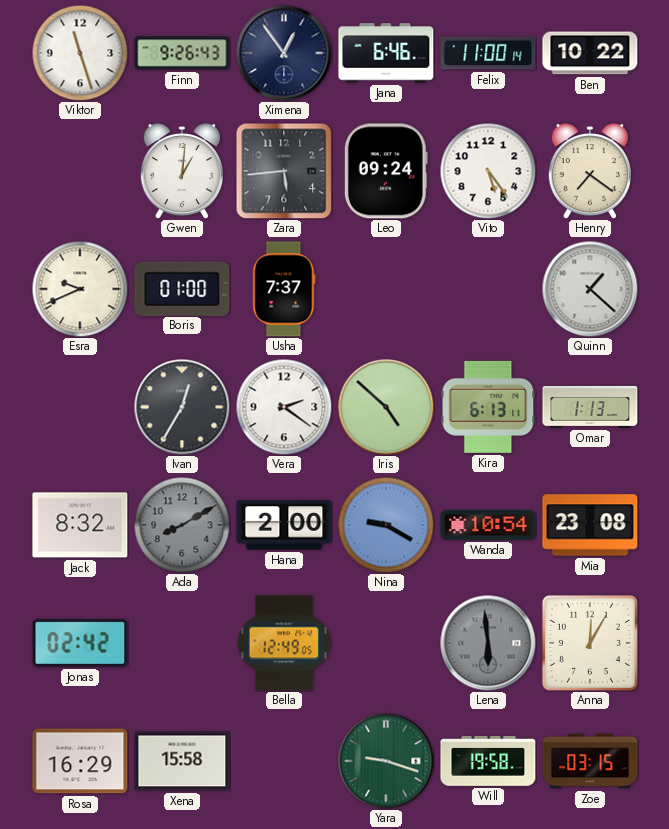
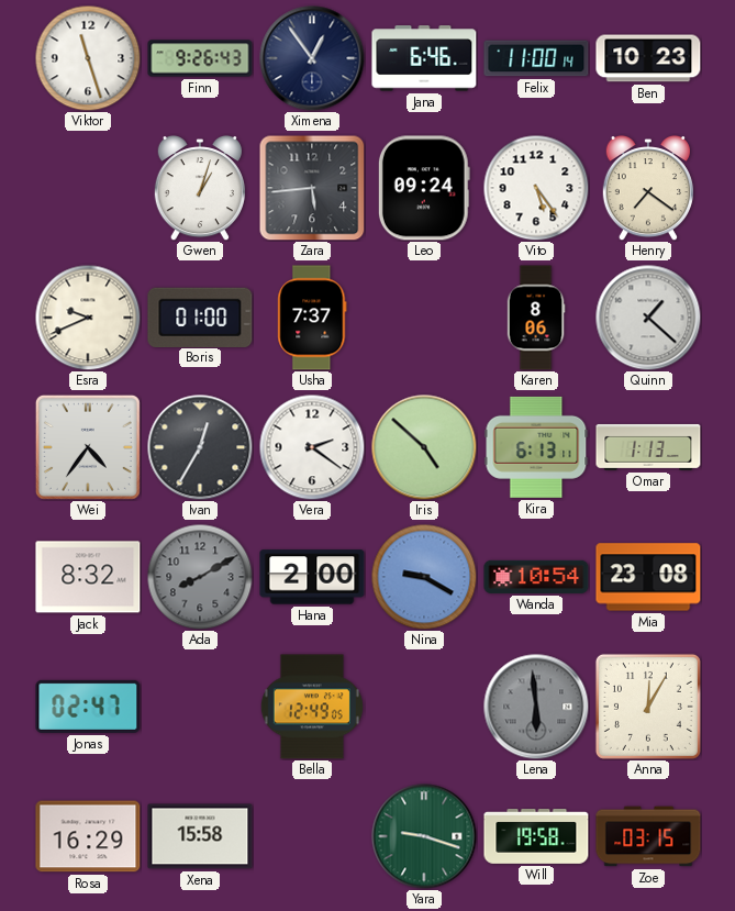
Ben: 10:22 -> 10:23
Gwen: 1:01 -> 1:03
Karen: none -> 8:06
Wei: none -> 4:36
Jonas: 02:42 -> 02:47
